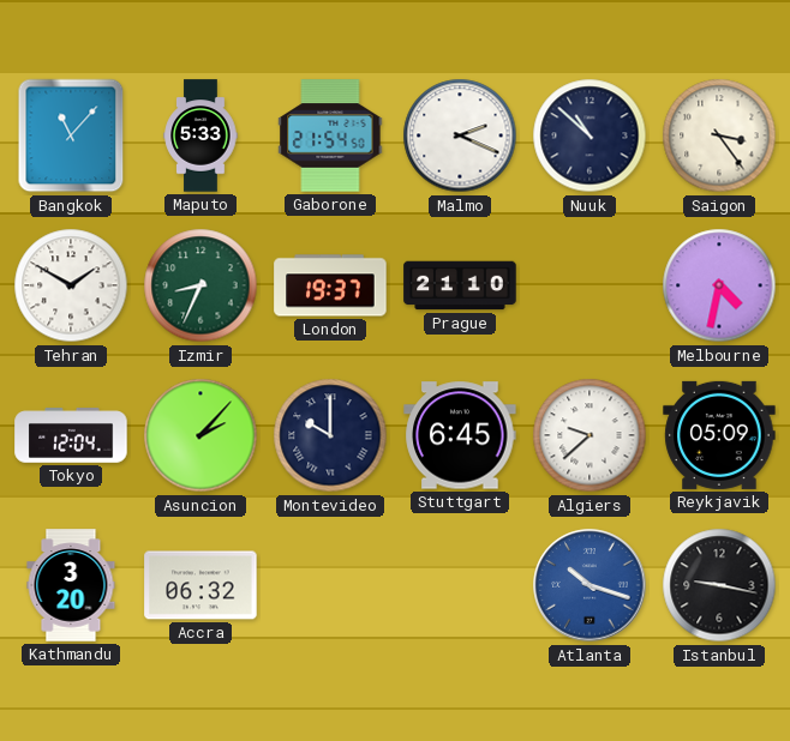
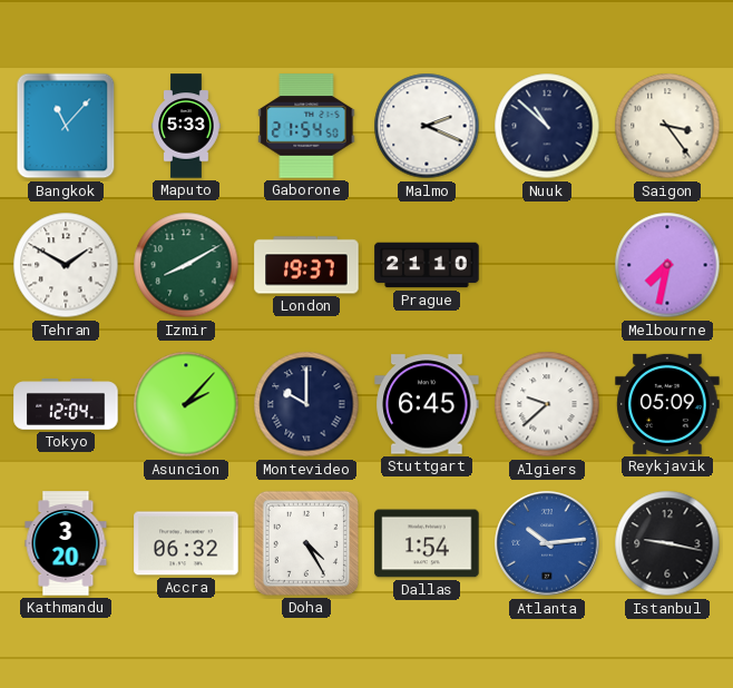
Izmir: 8:34 -> 8:10
Melbourne: 4:32 -> 7:32
Doha: none -> 4:25
Dallas: none -> 1:54
Atlanta: 10:18 -> 10:14
